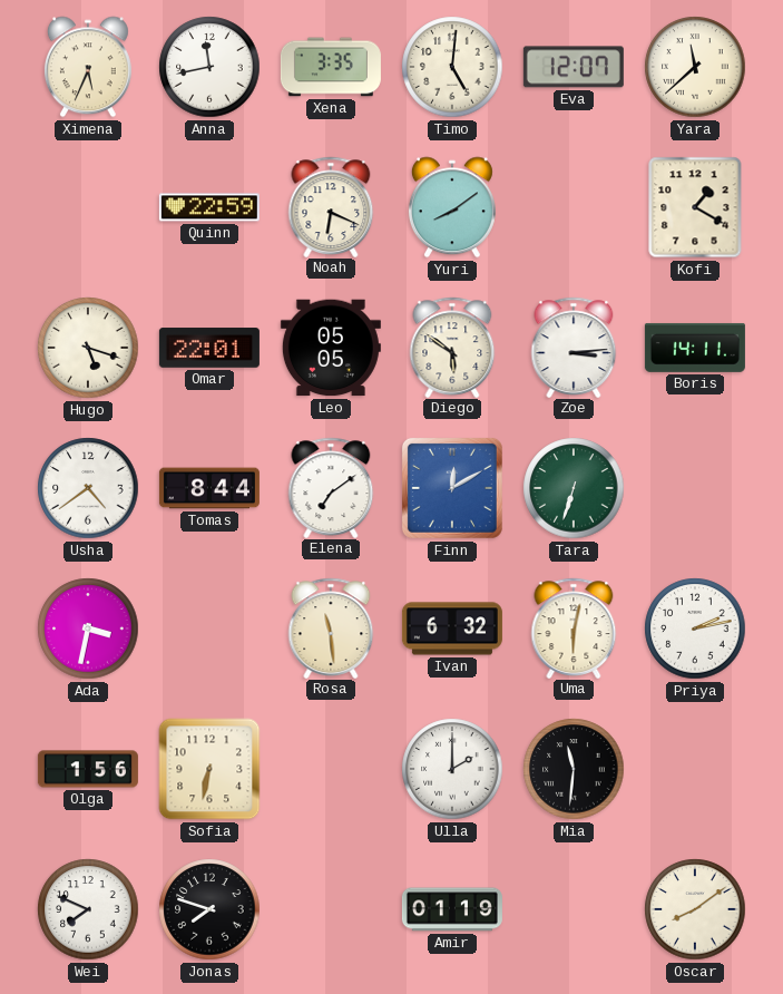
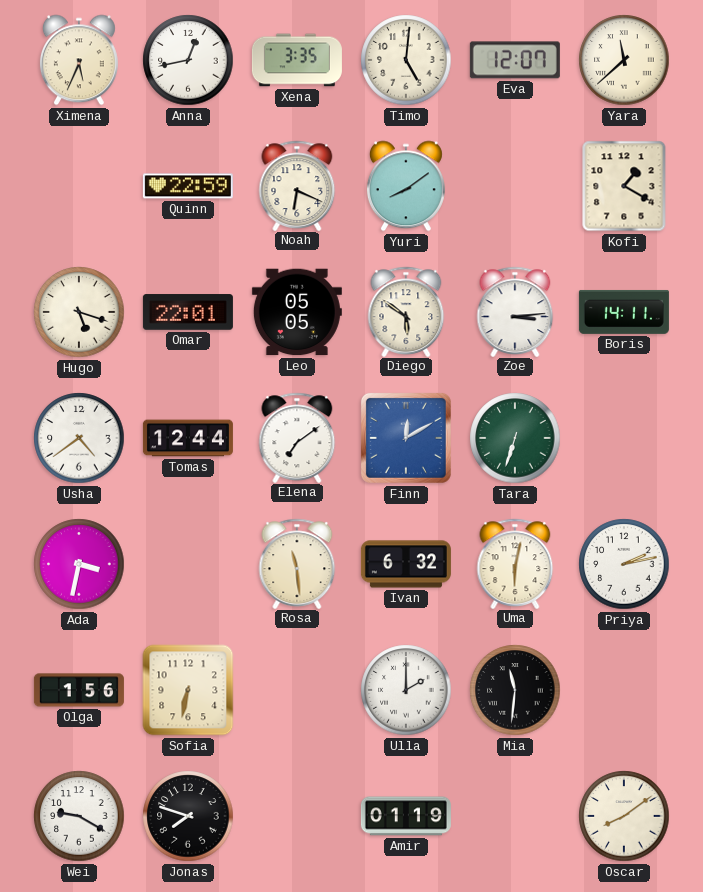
Anna: 11:43 -> 12:43
Tomas: 8:44 -> 12:44
Wei: 7:49 -> 9:20
